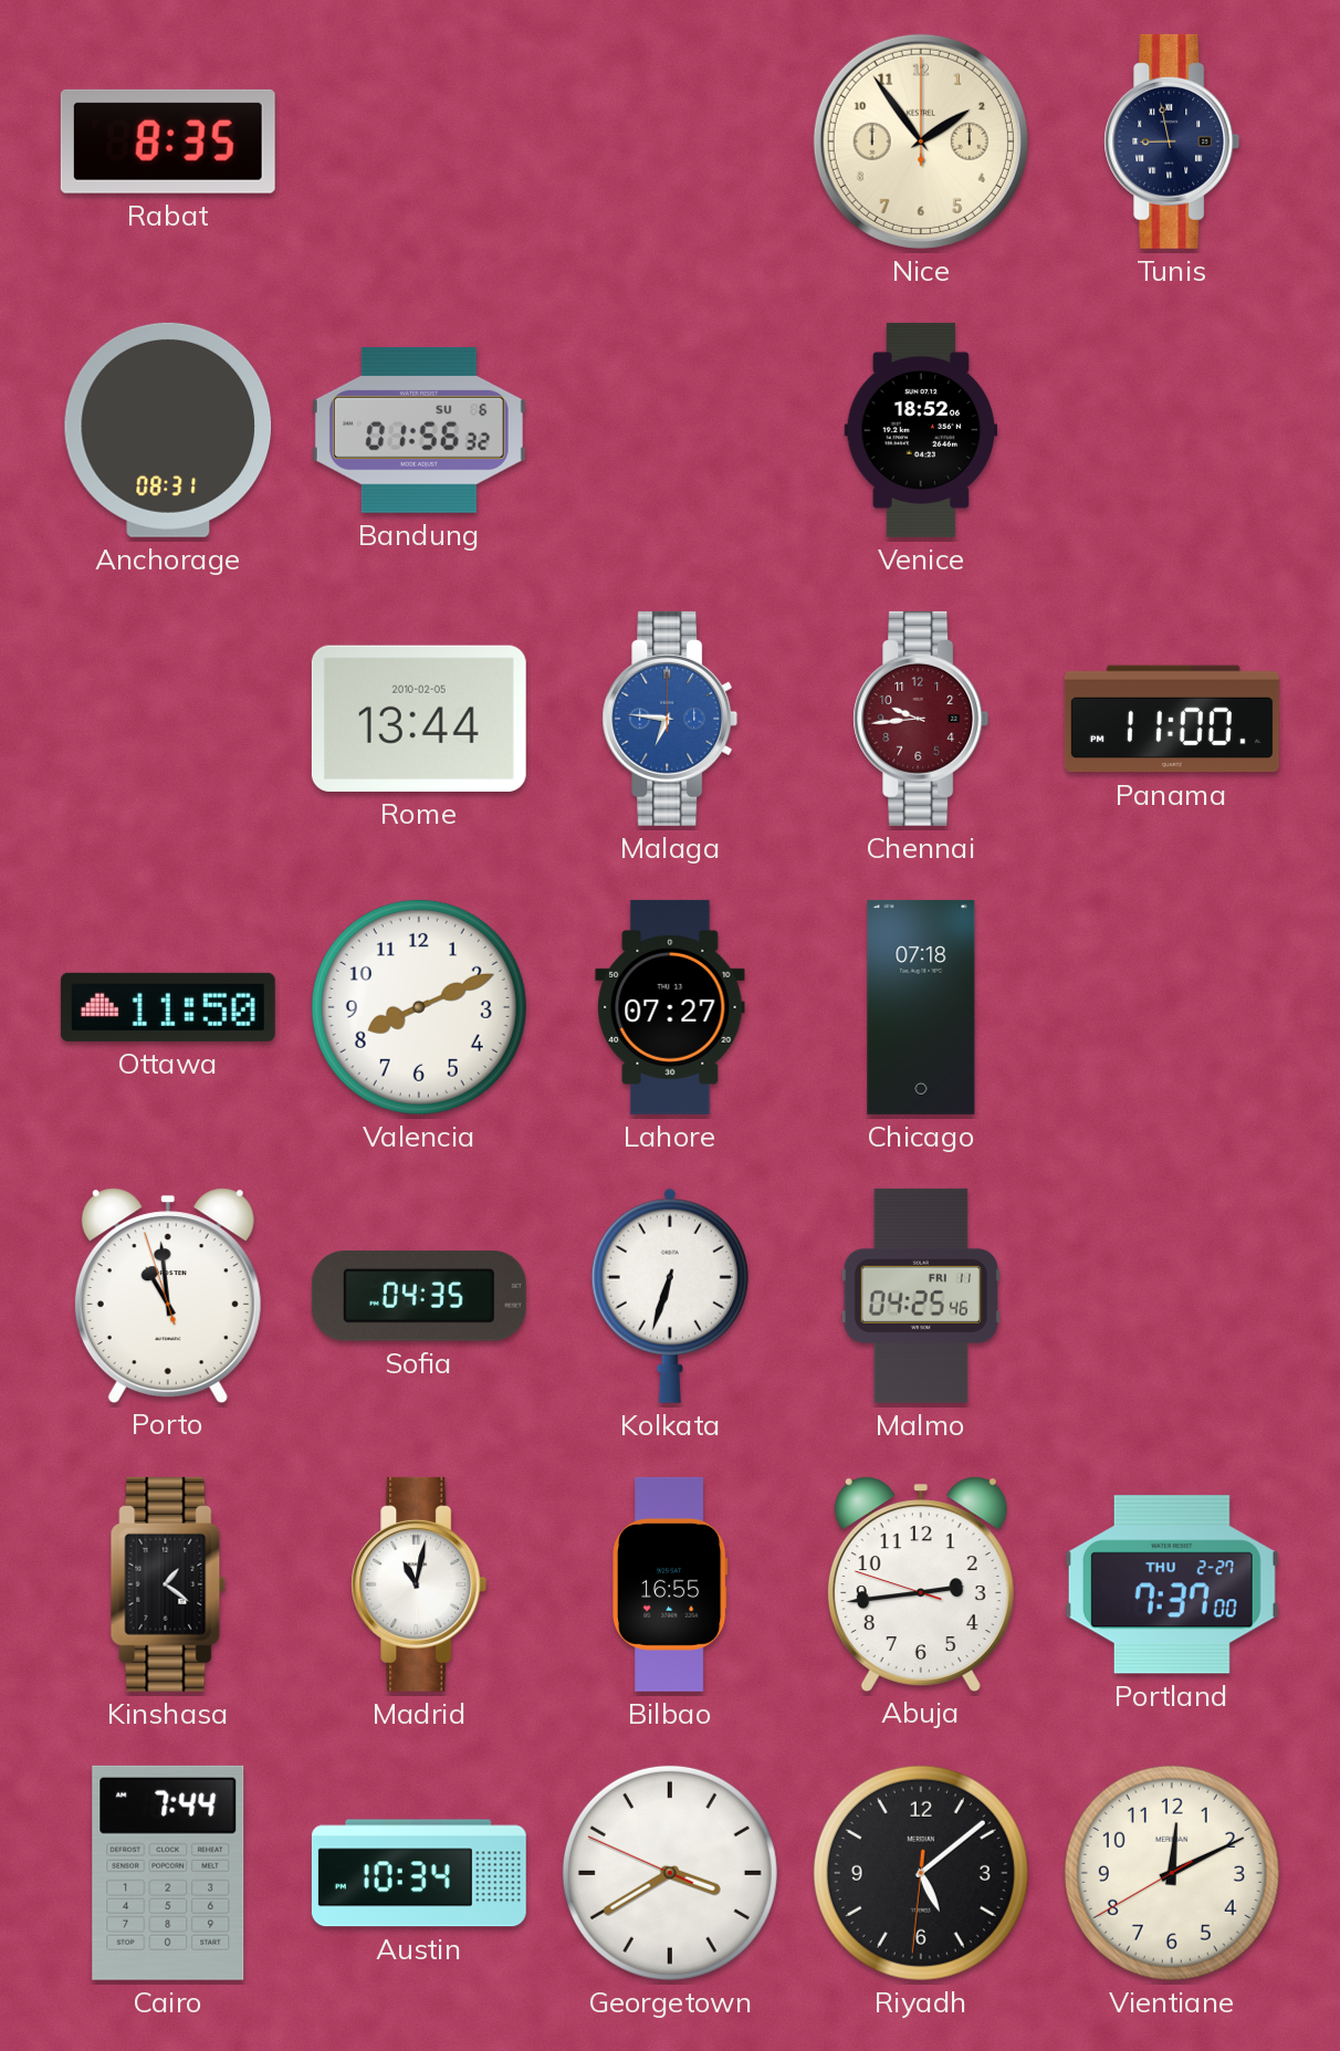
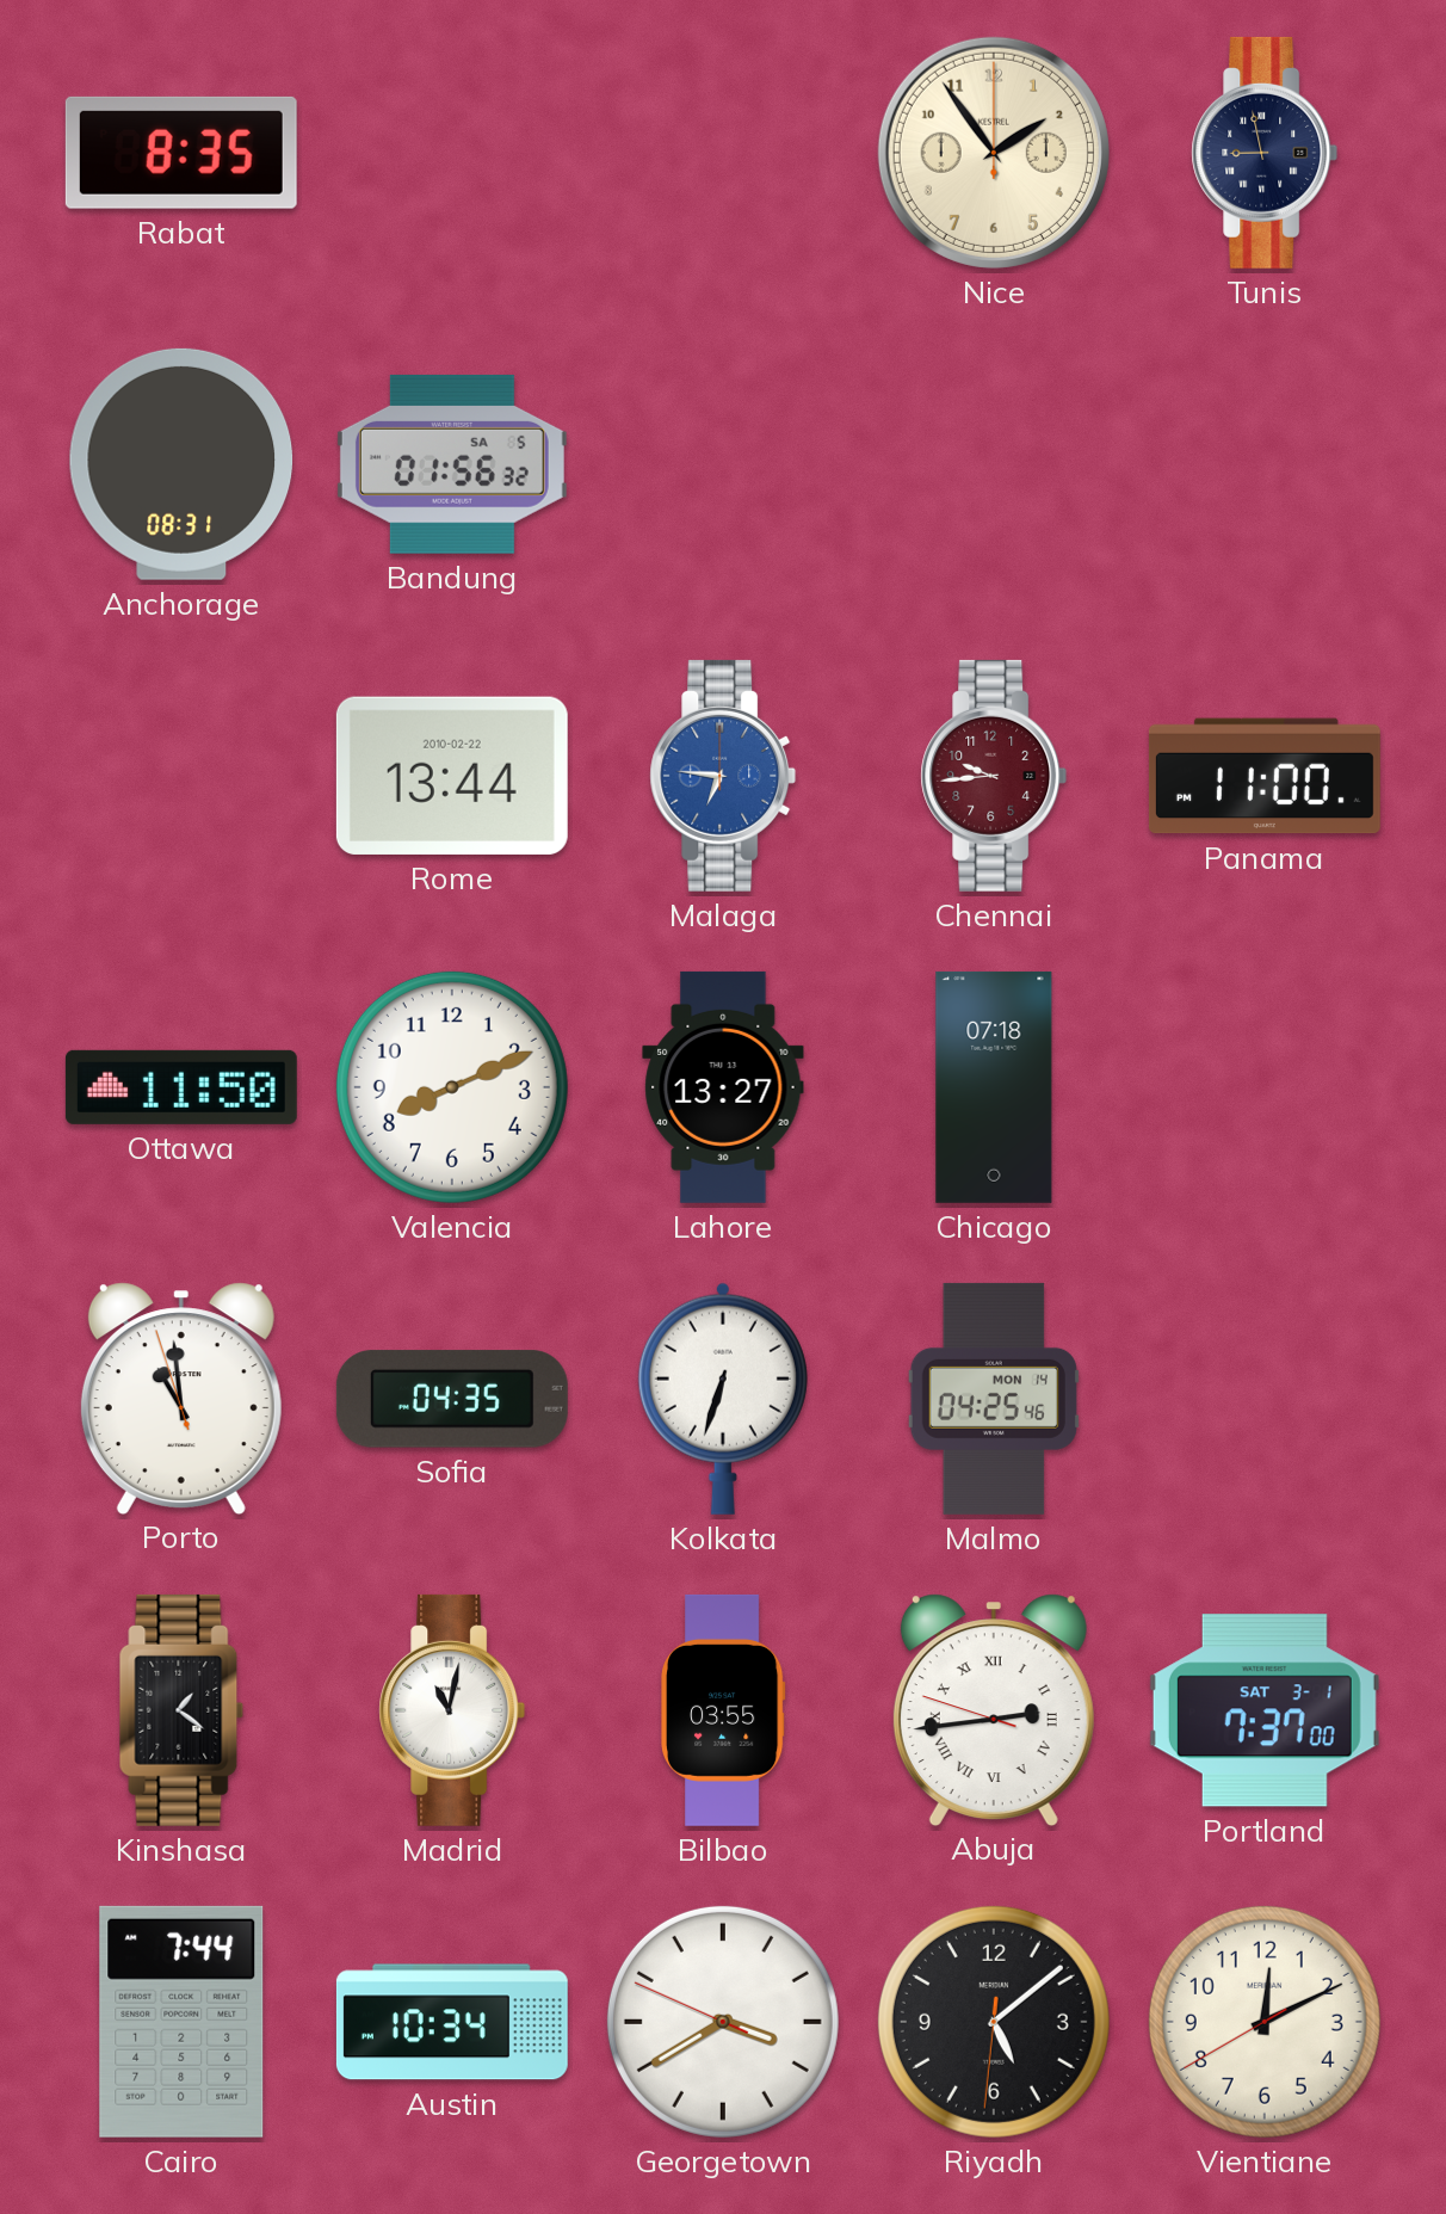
Bandung date: SU 6 -> SA 5
Venice: 18:52 -> none
Rome date: 2010-02-05 -> 2010-02-22
Lahore: 07:27 -> 13:27
Malmo date: FRI 11 -> MON 14
Bilbao: 16:55 -> 03:55
Abuja numerals: Arabic -> Roman
Portland date: THU 2-27 -> SAT 3-1
